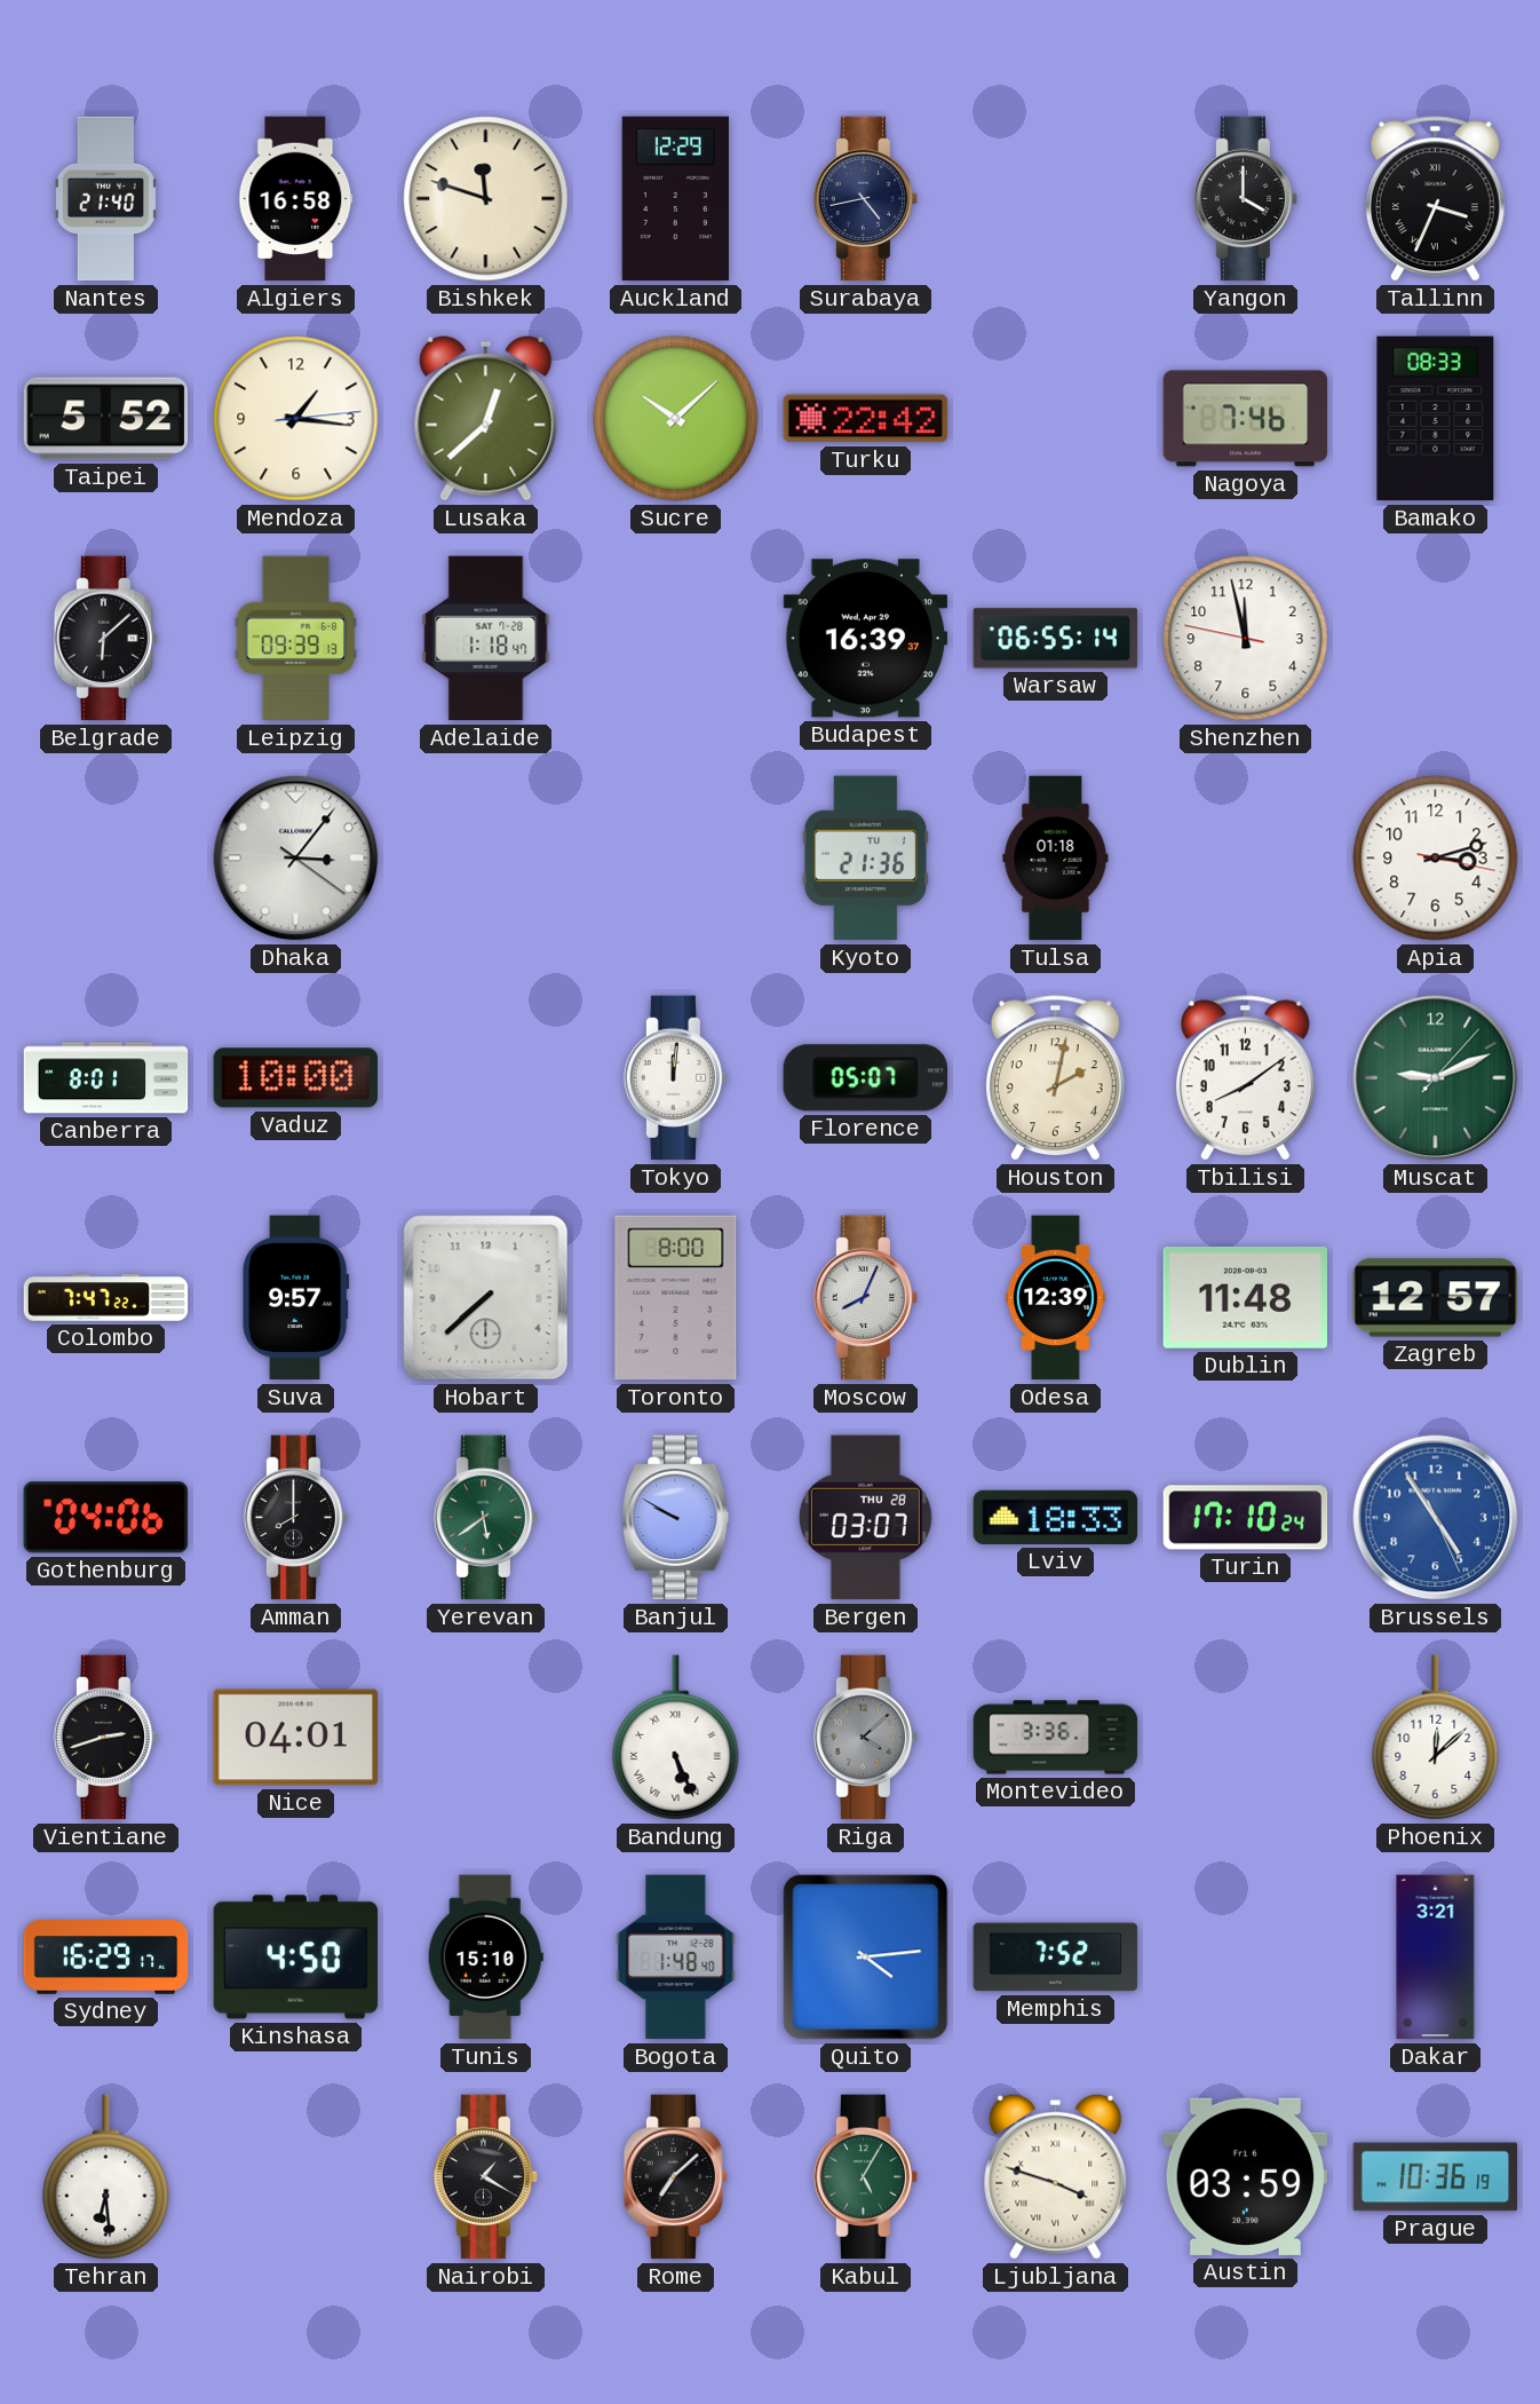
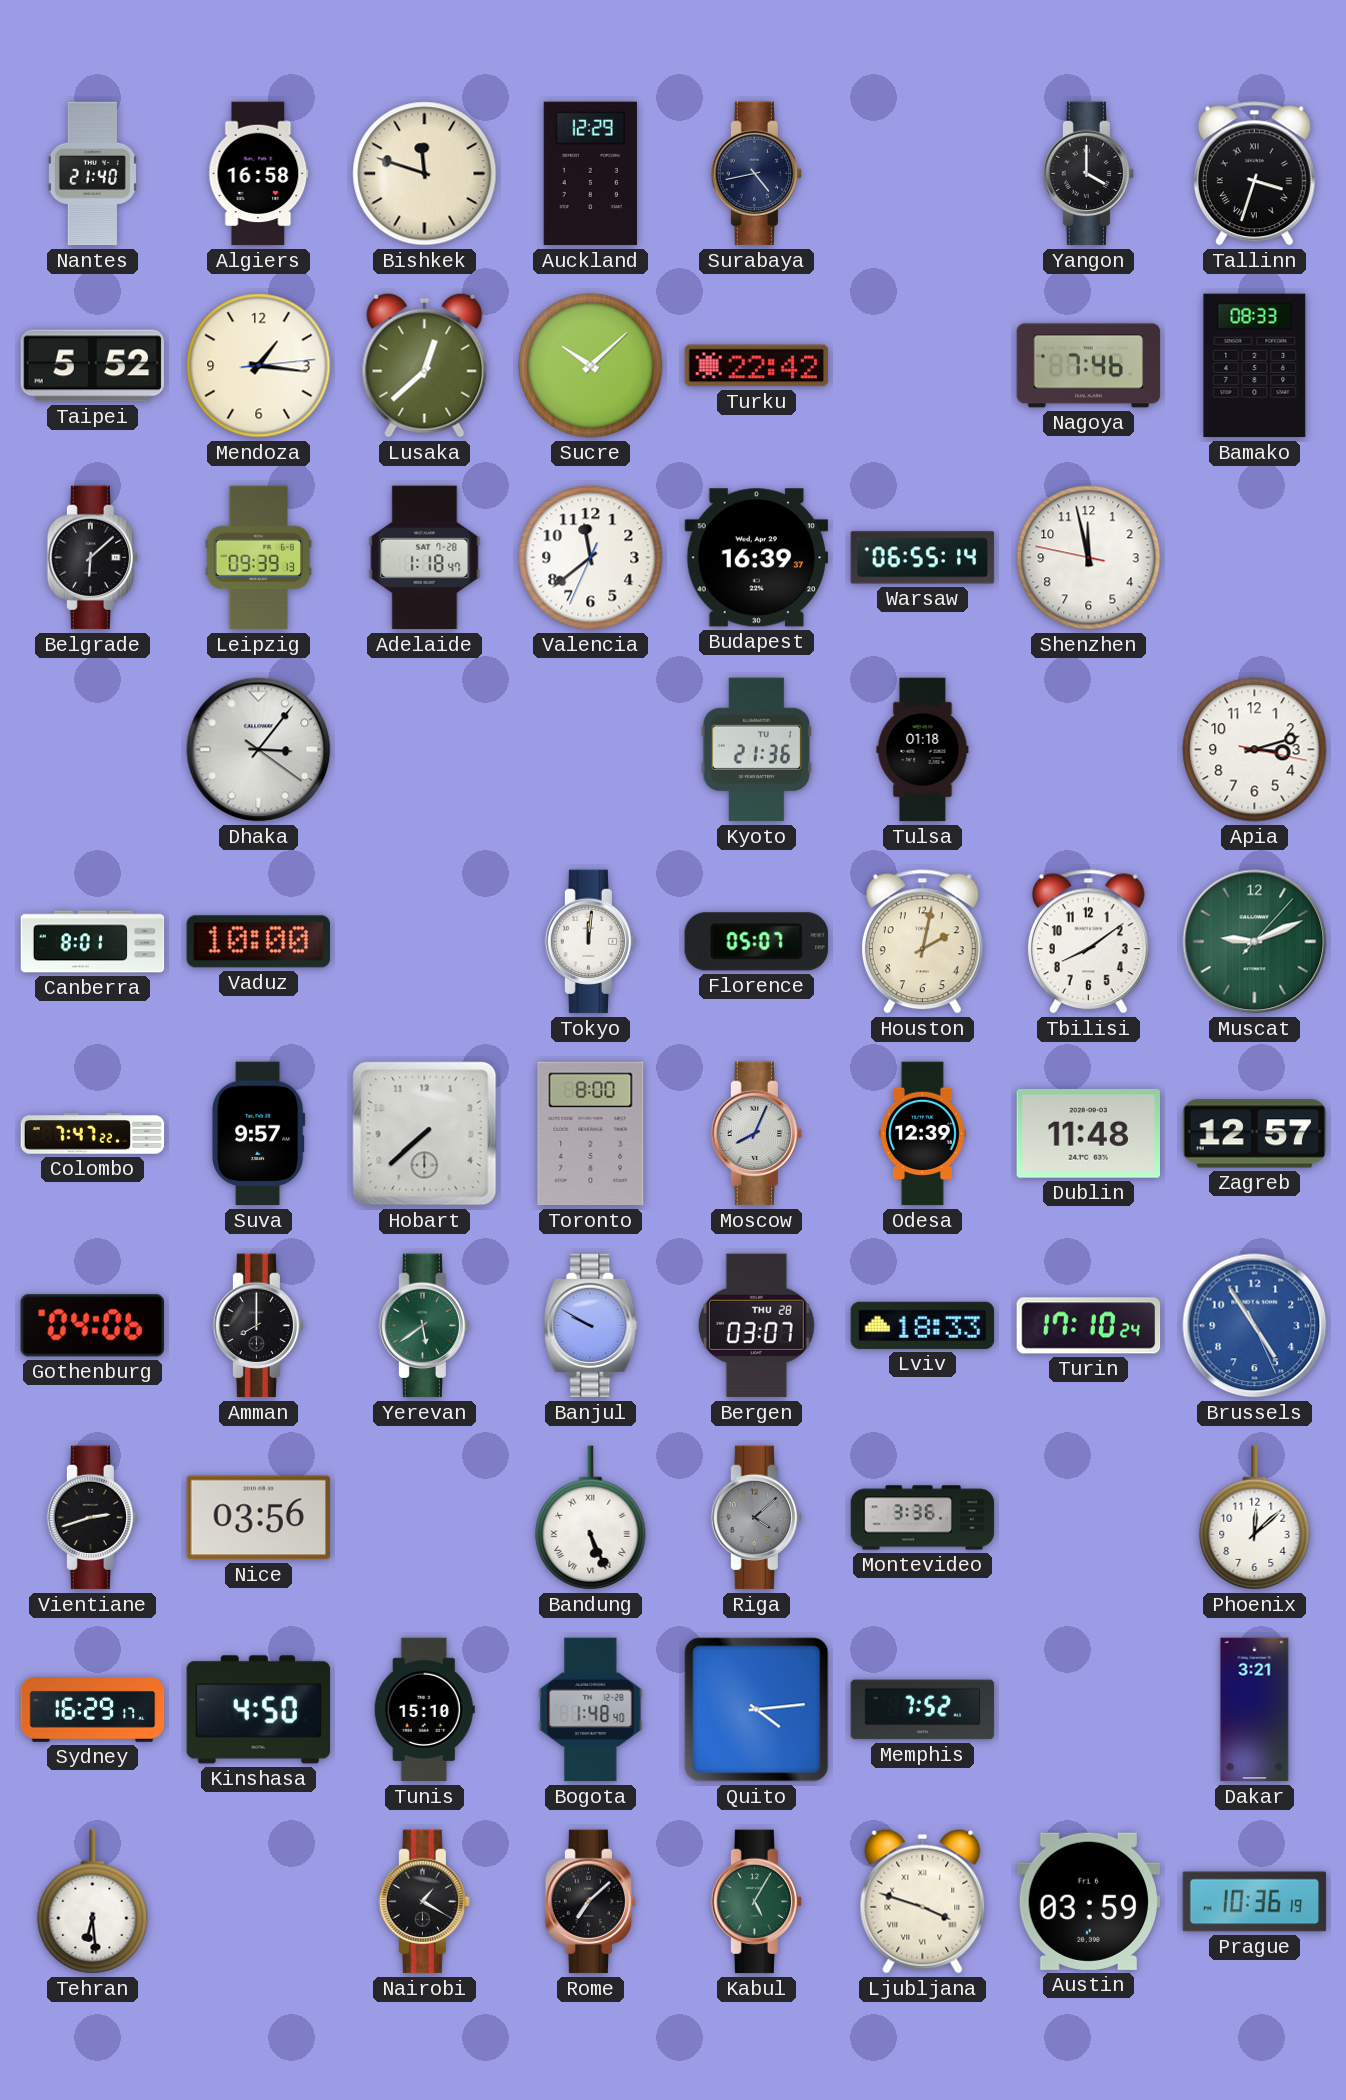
Tallinn: 3:34 -> 3:33
Valencia: none -> 11:38
Nice: 04:01 -> 03:56
